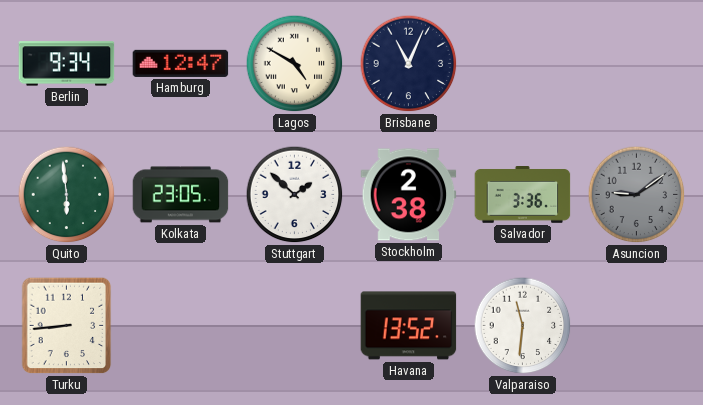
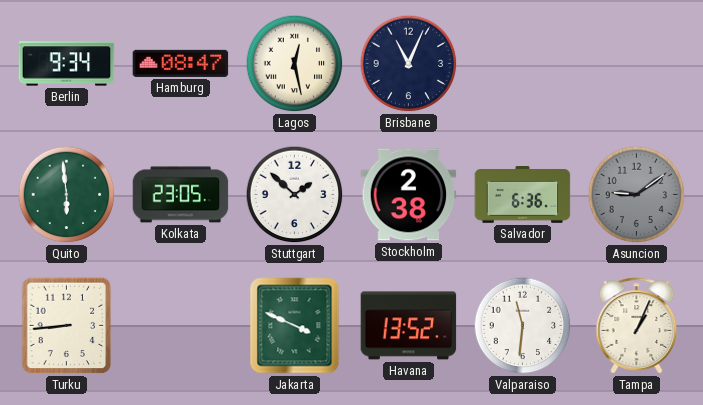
Hamburg: 12:47 -> 08:47
Lagos: 4:50 -> 12:28
Salvador: 3:36 -> 6:36
Jakarta: none -> 3:49
Tampa: none -> 1:04
